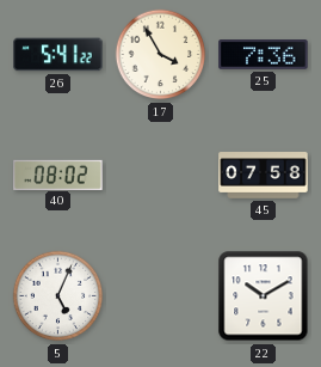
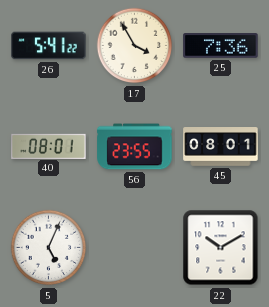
40: 08:02 -> 08:01
56: none -> 23:55
45: 07:58 -> 08:01
